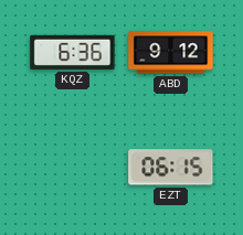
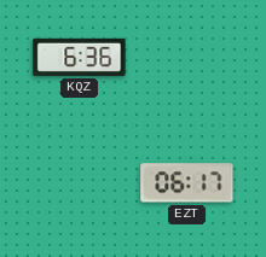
ABD: 9:12 -> none
EZT: 06:15 -> 06:17
